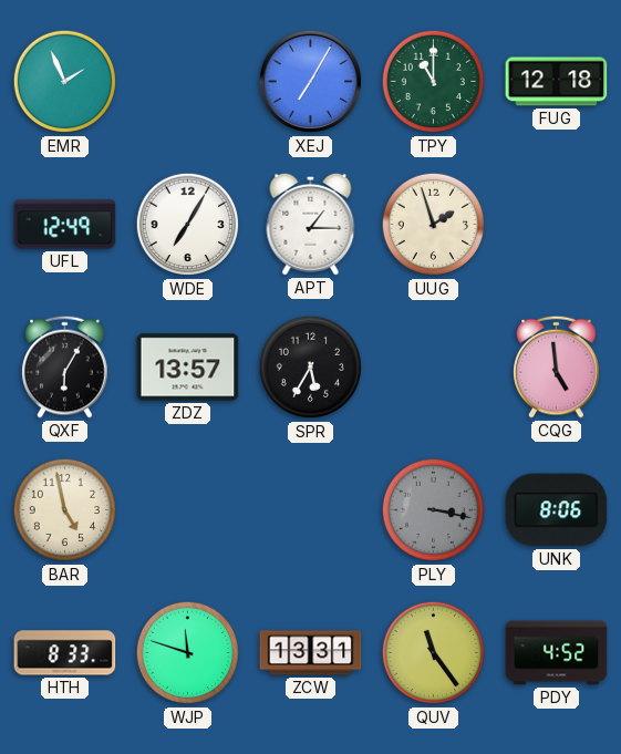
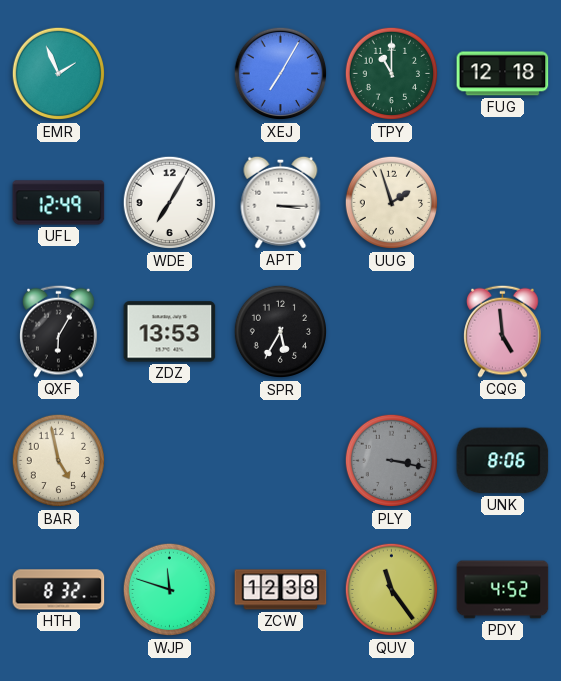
APT: 1:15 -> 3:15
ZDZ: 13:57 -> 13:53
HTH: 8:33 -> 8:32
ZCW: 13:31 -> 12:38
